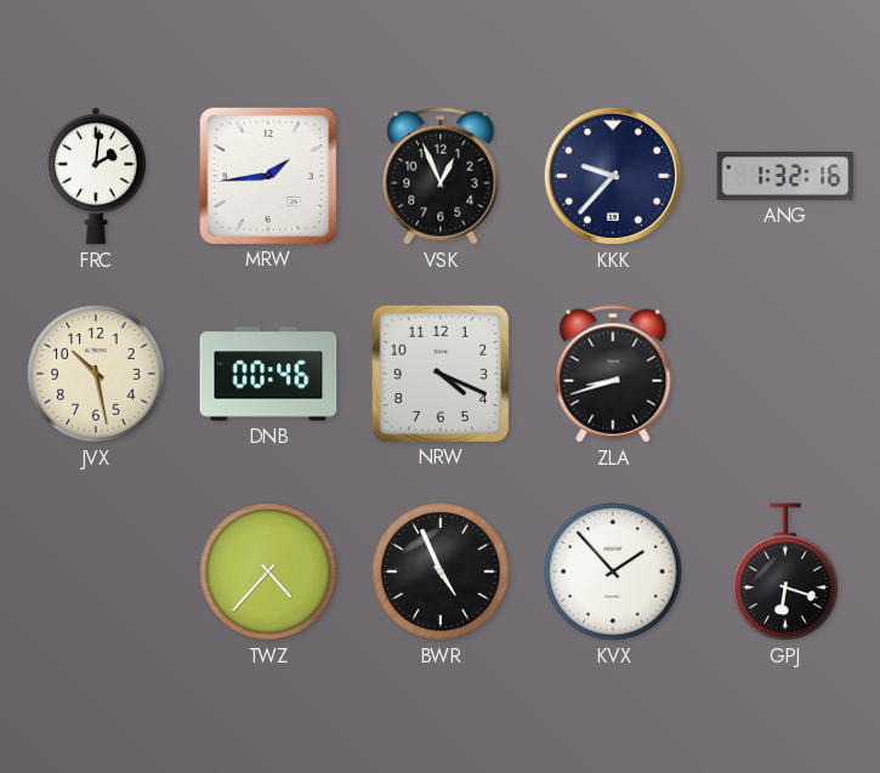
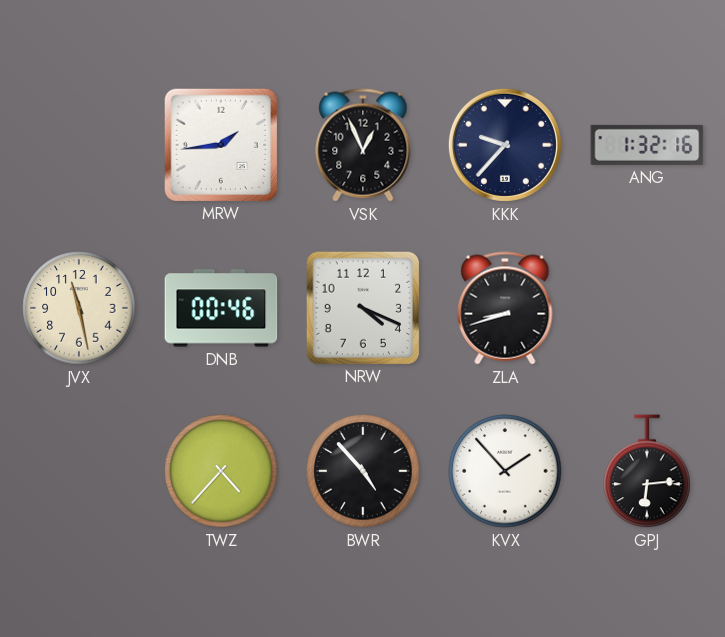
FRC: 2:01 -> none
JVX: 10:28 -> 11:28
BWR: 4:56 -> 4:53
GPJ: 6:18 -> 6:14
